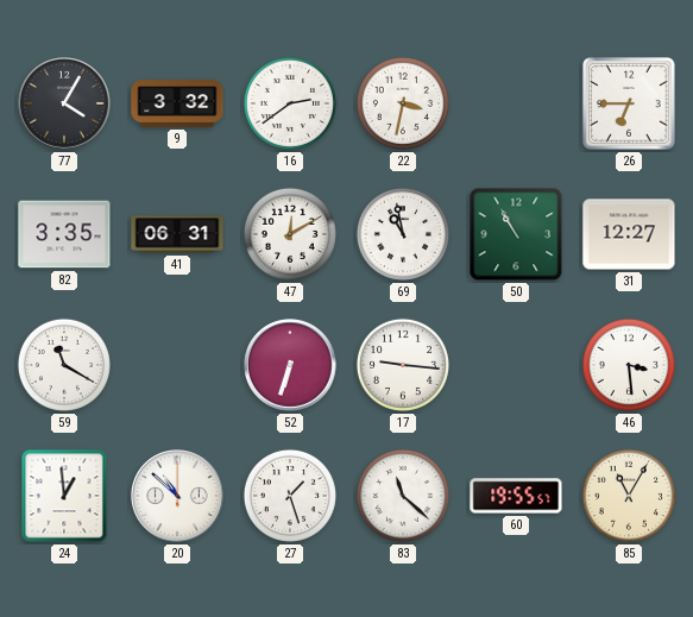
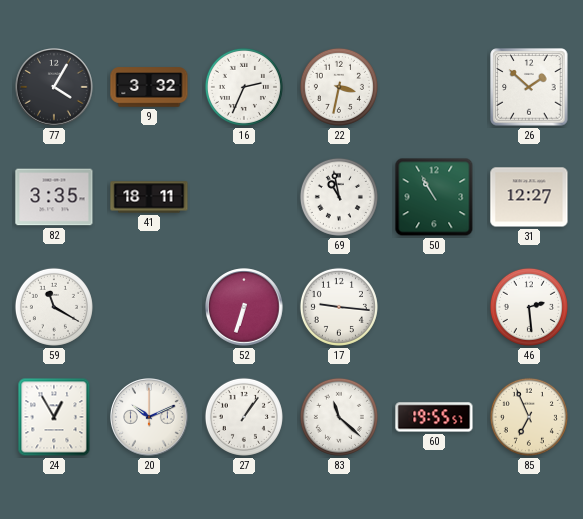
16: 2:39 -> 2:34
26: 6:45 -> 1:52
41: 06:31 -> 18:11
47: 12:10 -> none
46: 3:29 -> 2:29
24: 12:59 -> 12:55
20: 10:52 -> 10:11
27: 1:27 -> 1:06
85: 11:05 -> 6:56
